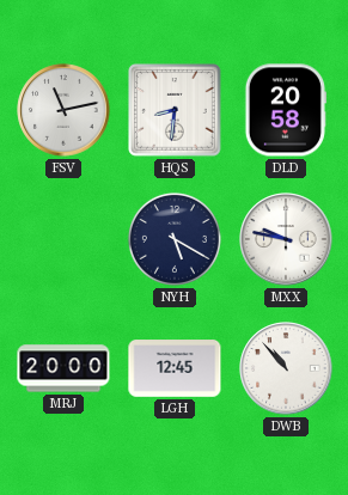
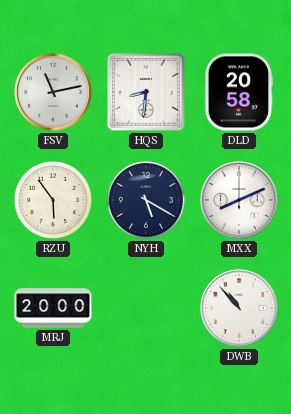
RZU: none -> 5:54
MXX: 9:47 -> 8:11
LGH: 12:45 -> none
